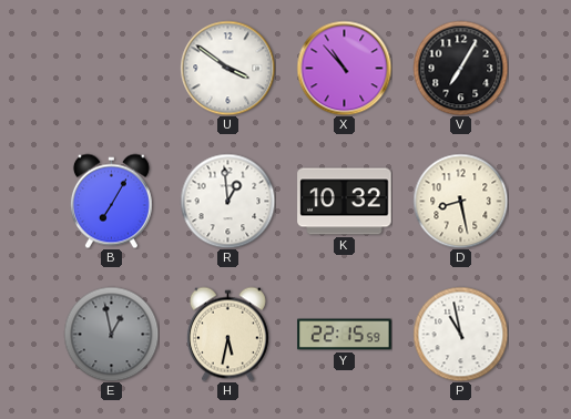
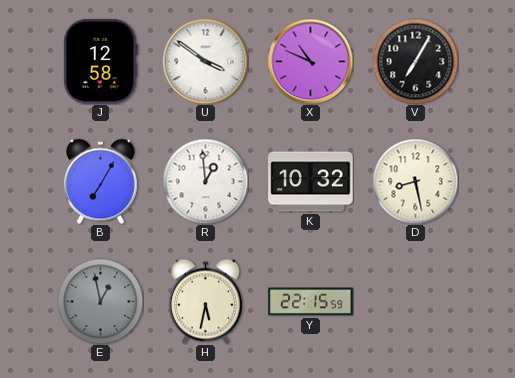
J: none -> 12:58
X: 10:53 -> 10:49
P: 10:58 -> none
